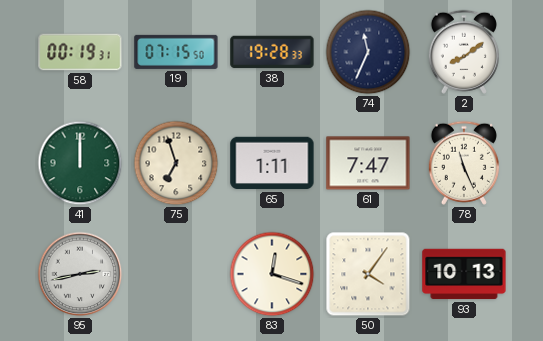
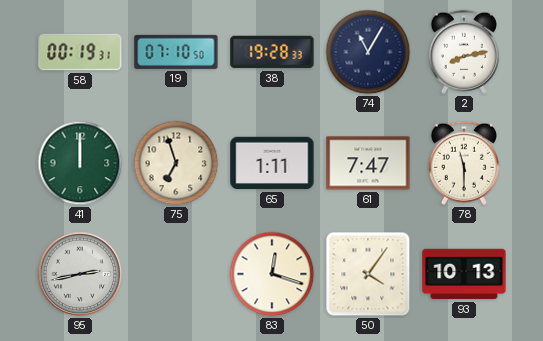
19: 07:15 -> 07:10
74: 11:34 -> 11:05
2: 8:09 -> 8:13
78: 11:26 -> 11:30
